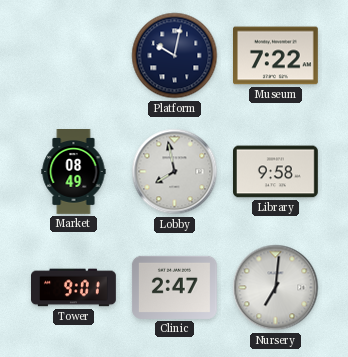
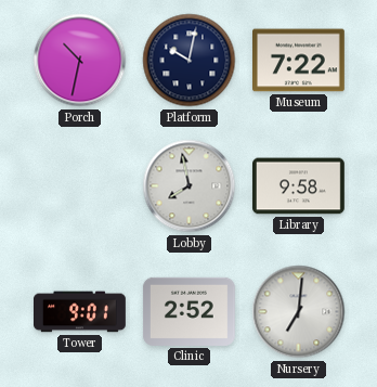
Porch: none -> 10:32
Market: 08:49 -> none
Clinic: 2:47 -> 2:52
